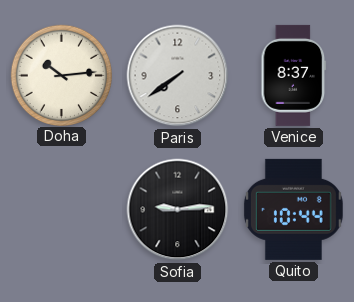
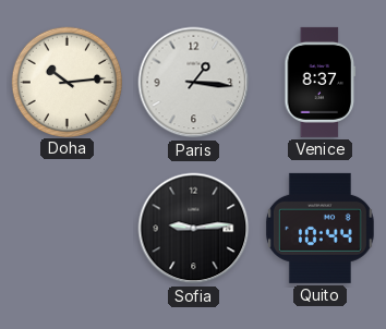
Paris: 7:39 -> 1:16
